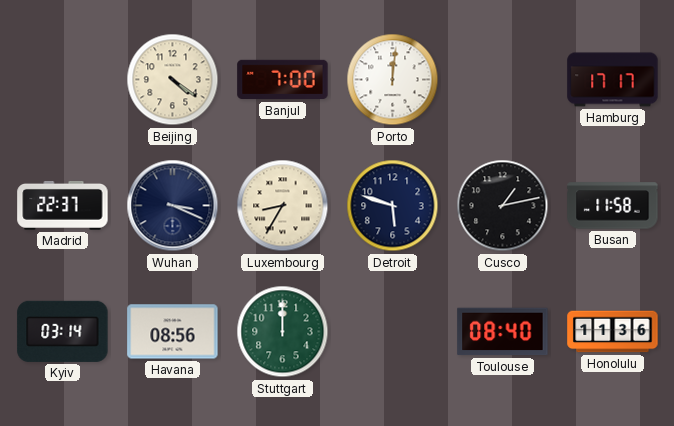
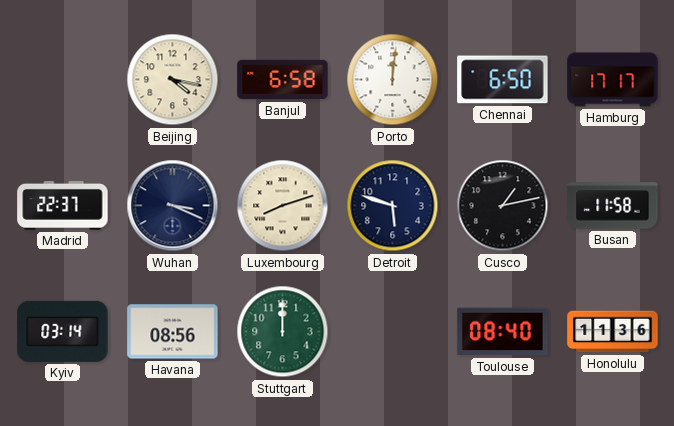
Beijing: 4:21 -> 4:17
Banjul: 7:00 -> 6:58
Chennai: none -> 6:50
Luxembourg: 8:35 -> 8:12
